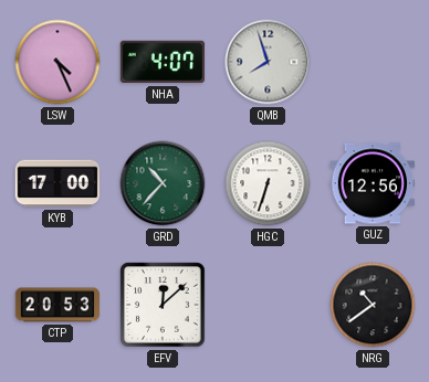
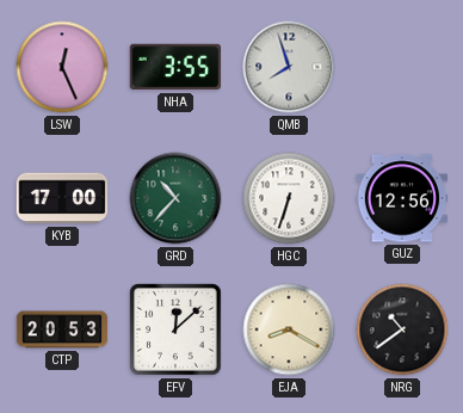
LSW: 4:26 -> 12:26
NHA: 4:07 -> 3:55
EJA: none -> 8:20
